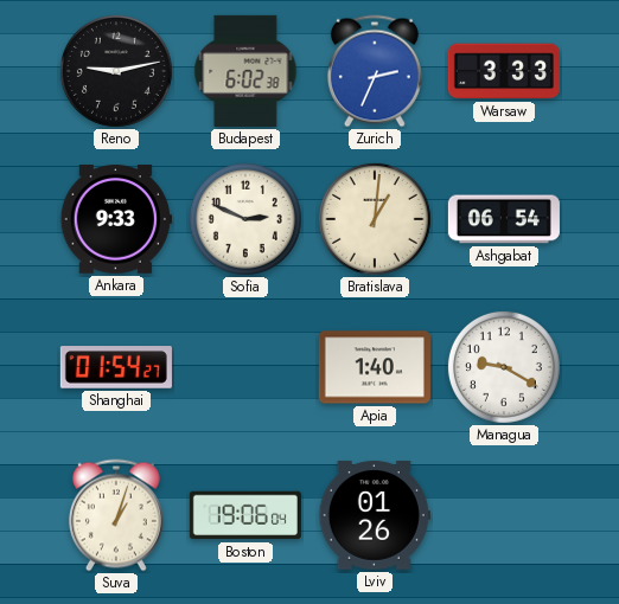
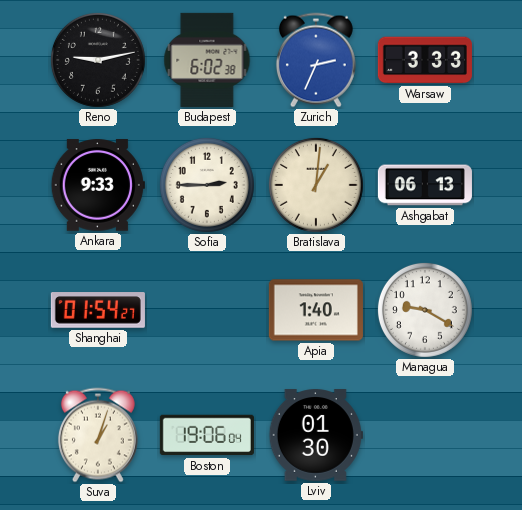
Sofia: 2:49 -> 2:45
Ashgabat: 06:54 -> 06:13
Lviv: 01:26 -> 01:30
